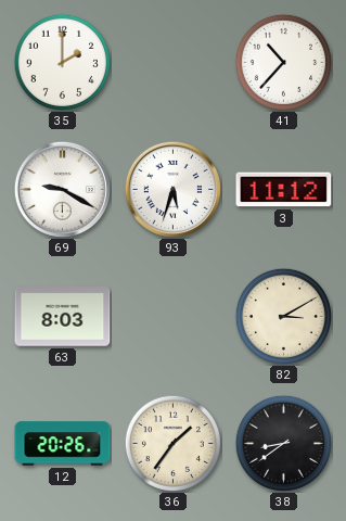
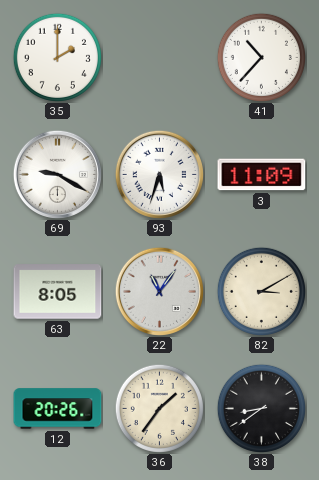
3: 11:12 -> 11:09
63: 8:03 -> 8:05
22: none -> 11:06
